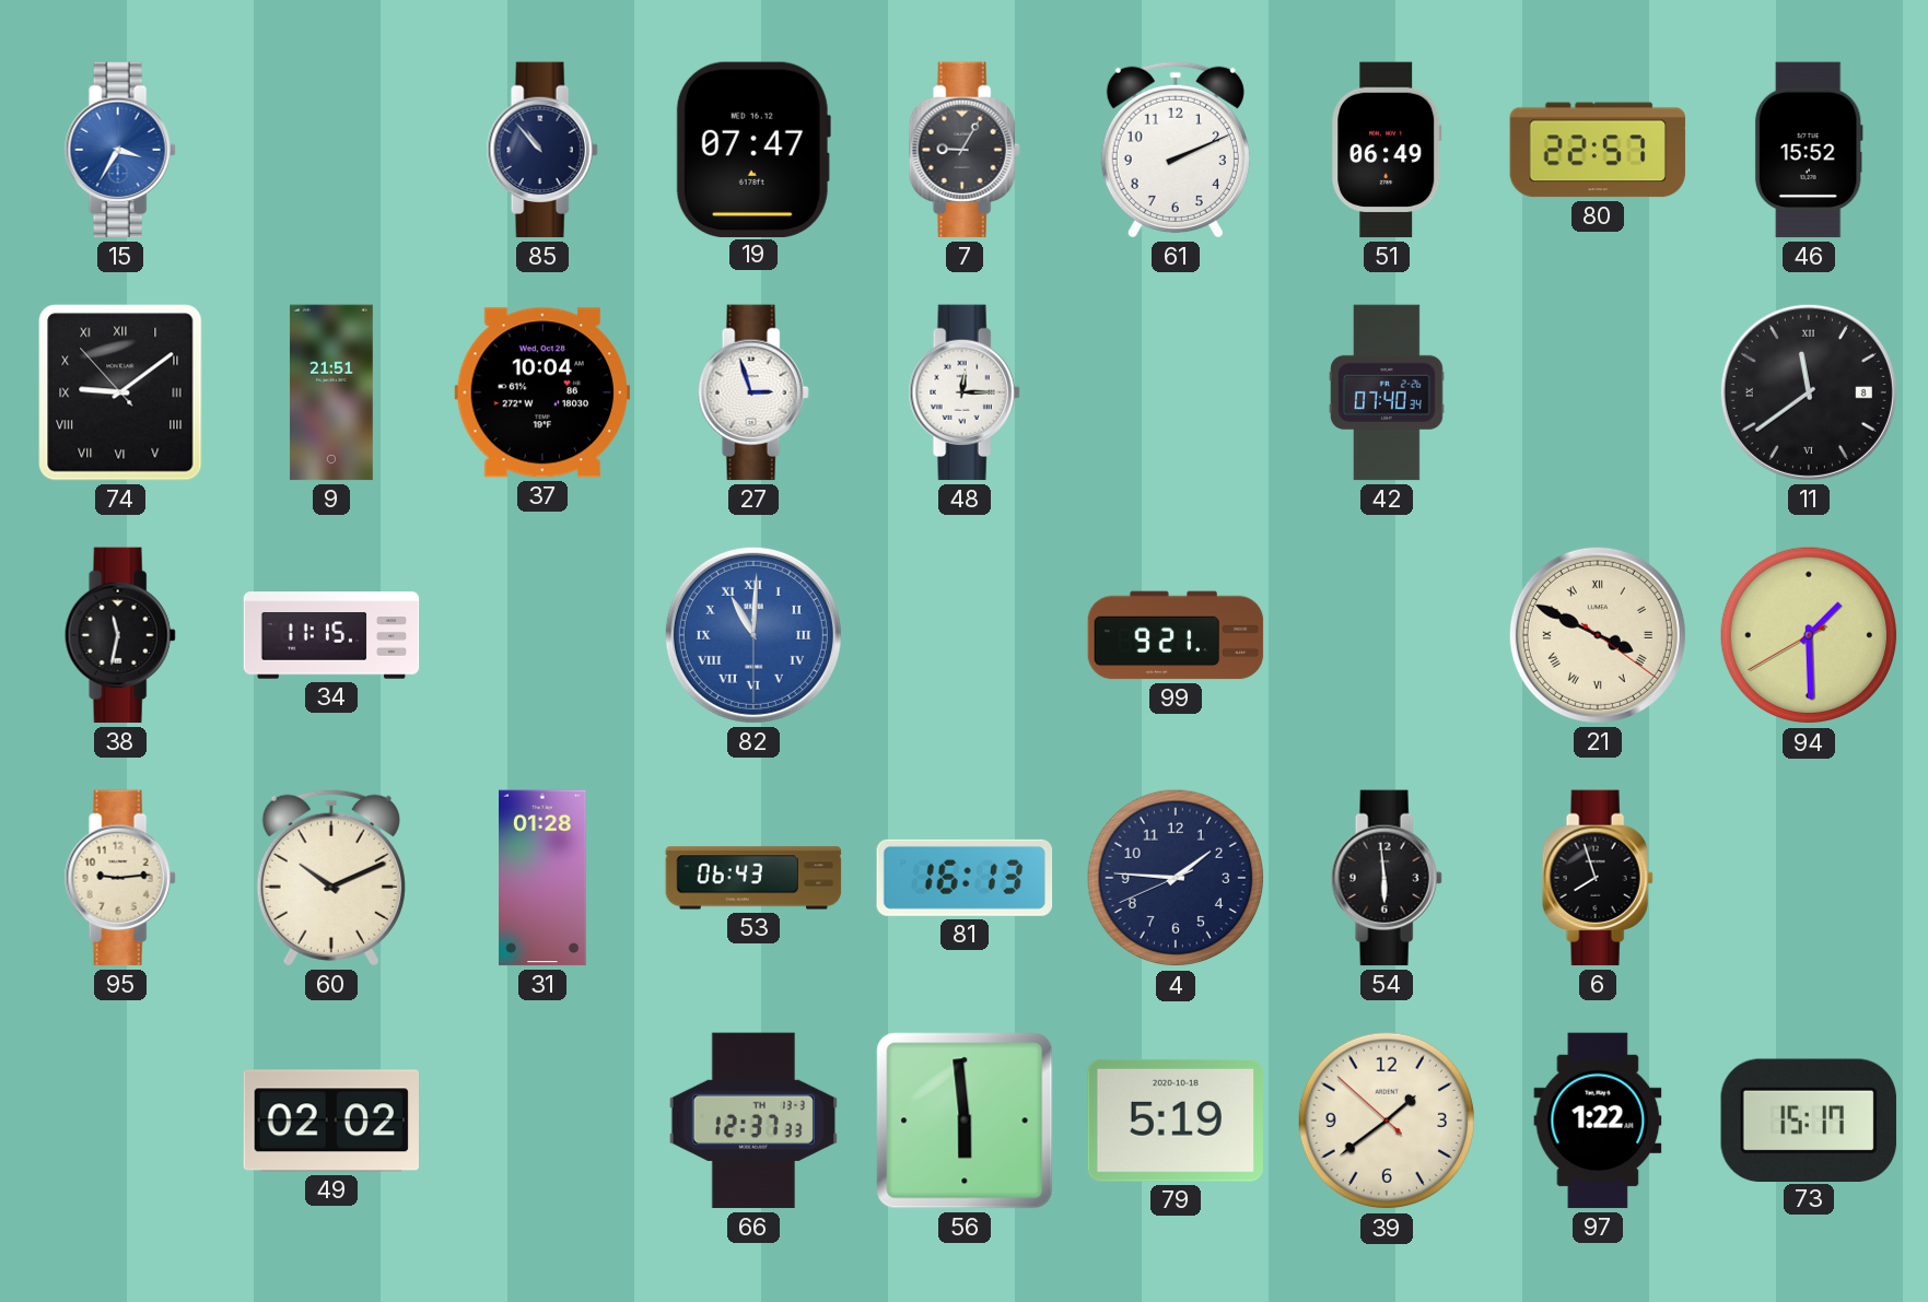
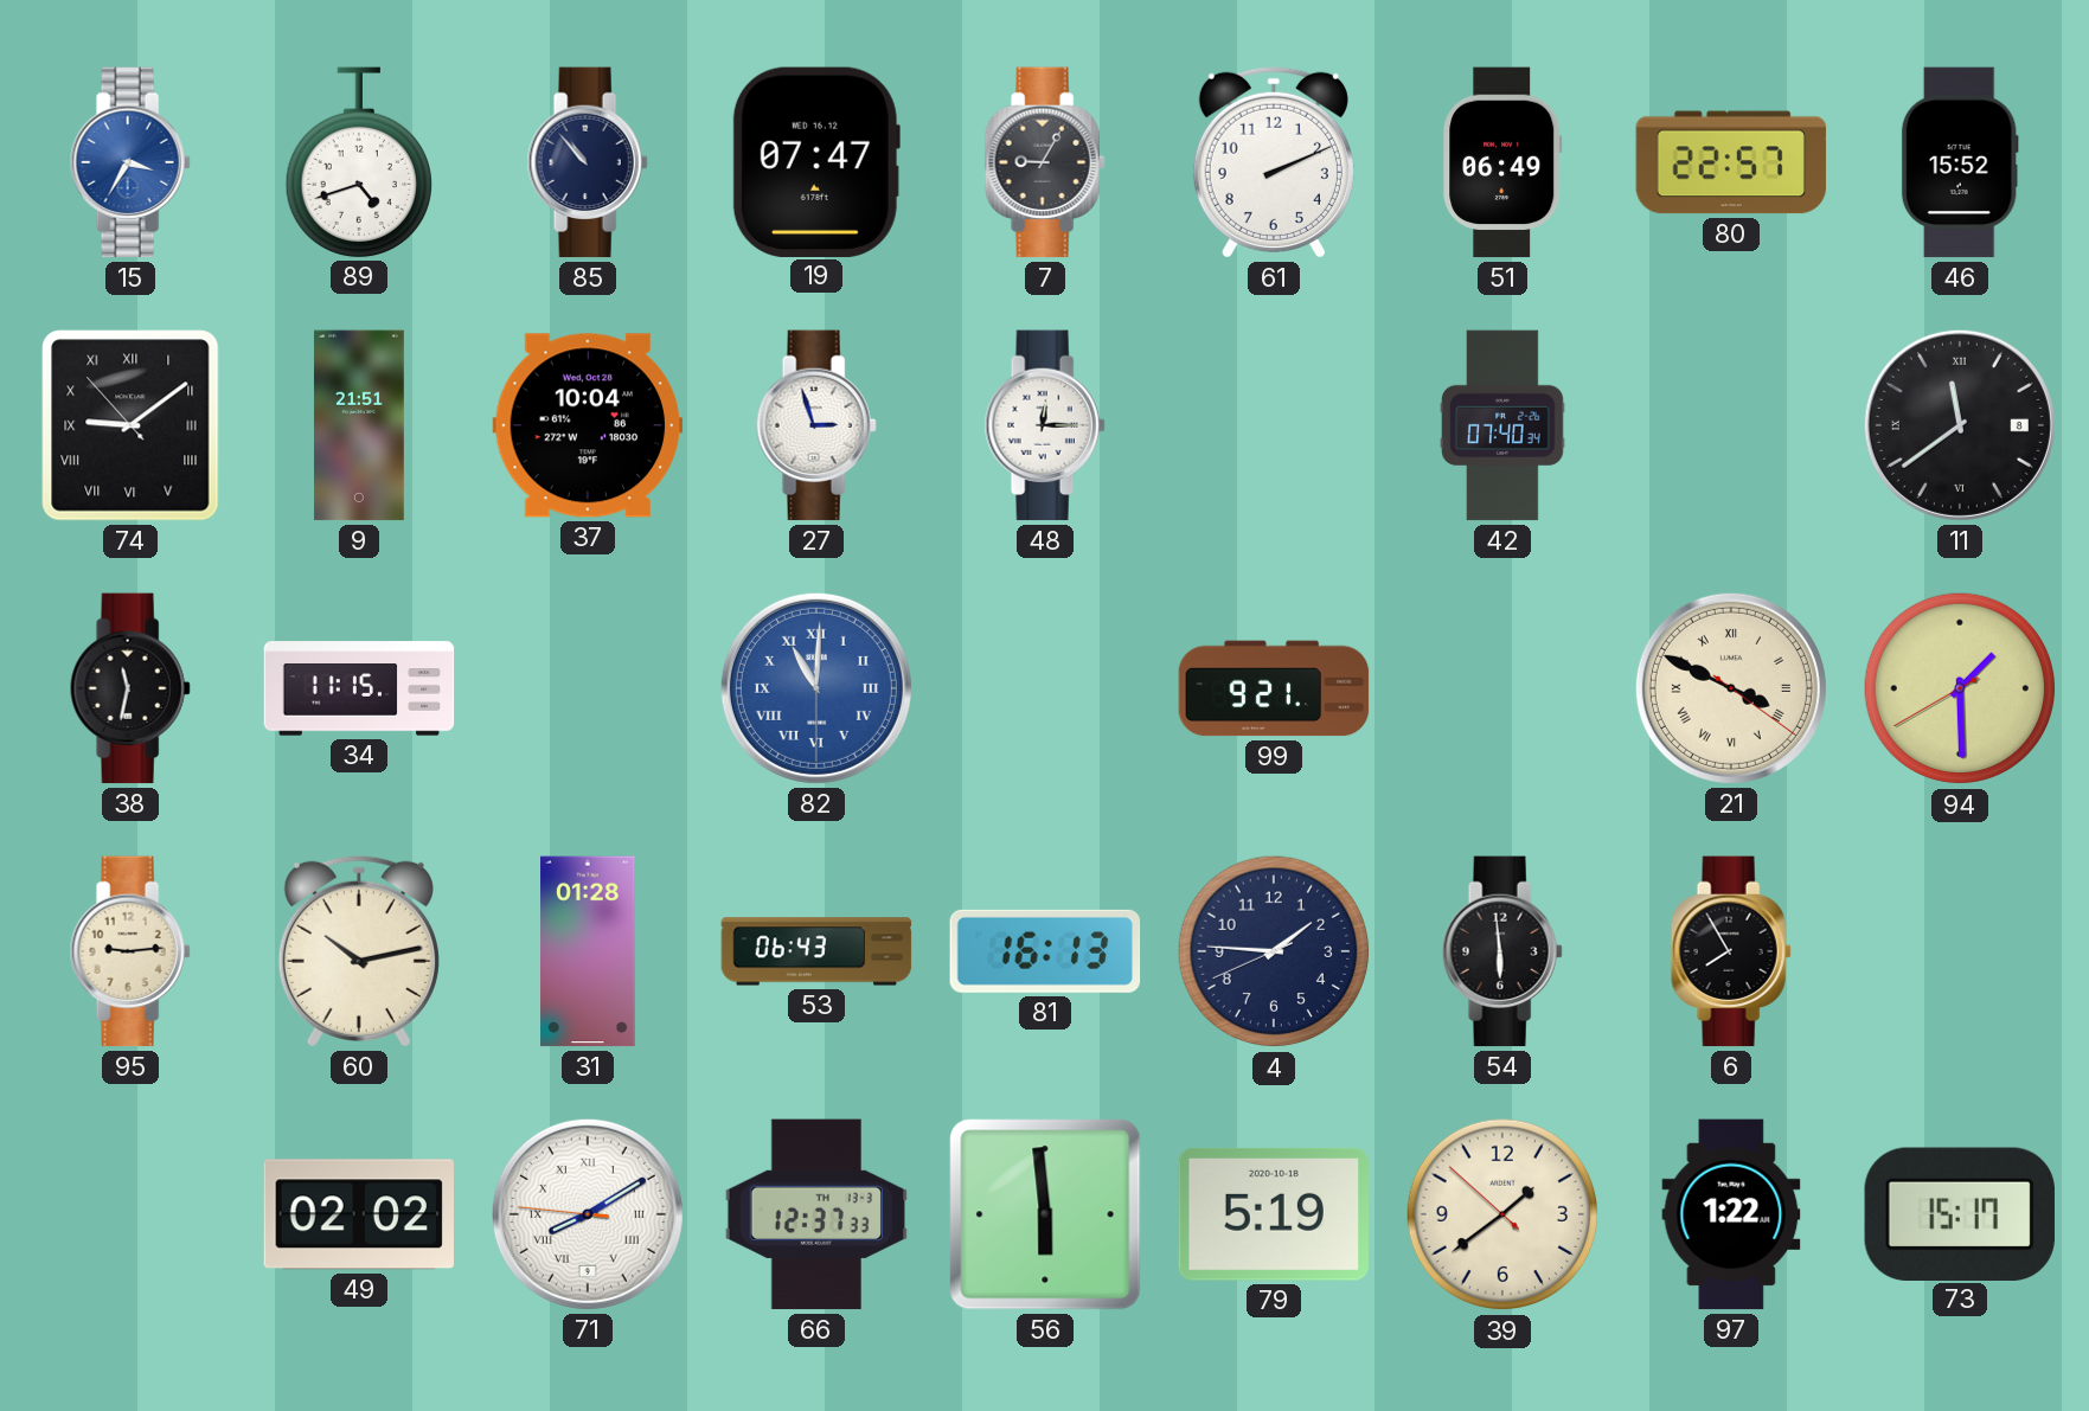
89: none -> 4:42
60: 10:11 -> 10:13
6: 7:57 -> 7:55
71: none -> 8:09
